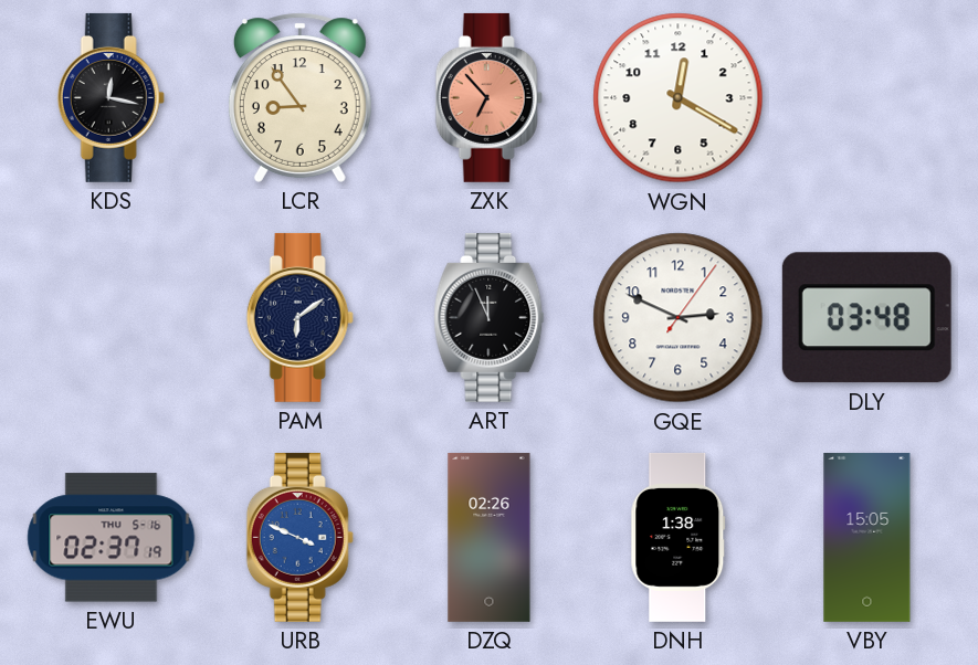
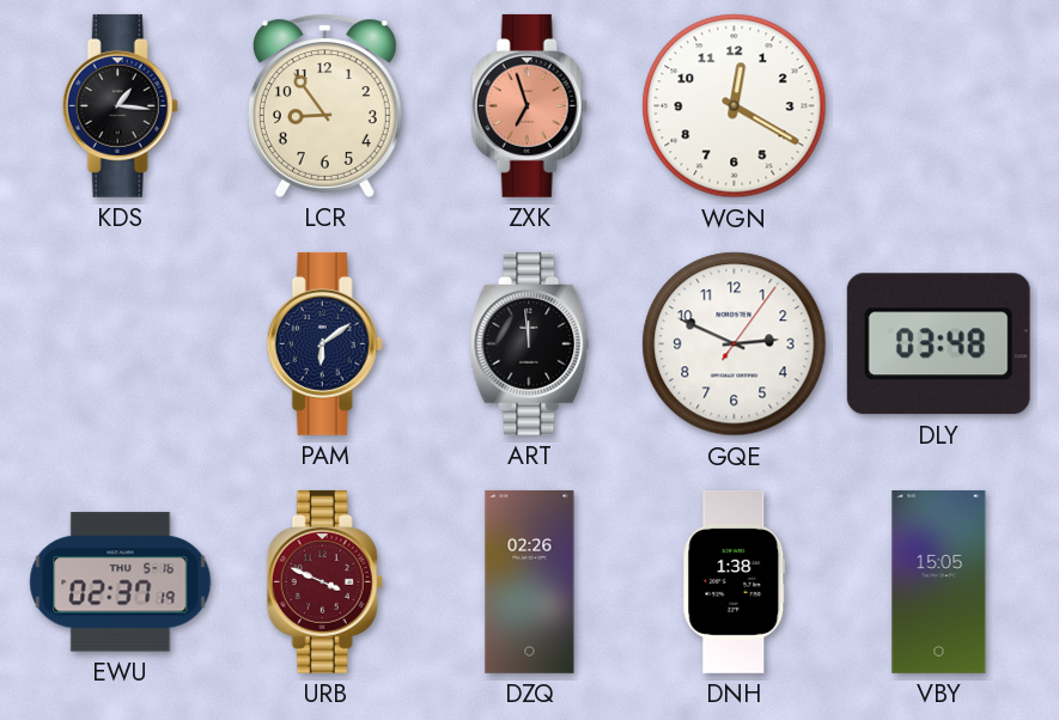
KDS: 12:17 -> 1:16
ZXK: 6:53 -> 6:57
ART: 11:56 -> 11:59
URB dial: blue -> burgundy
